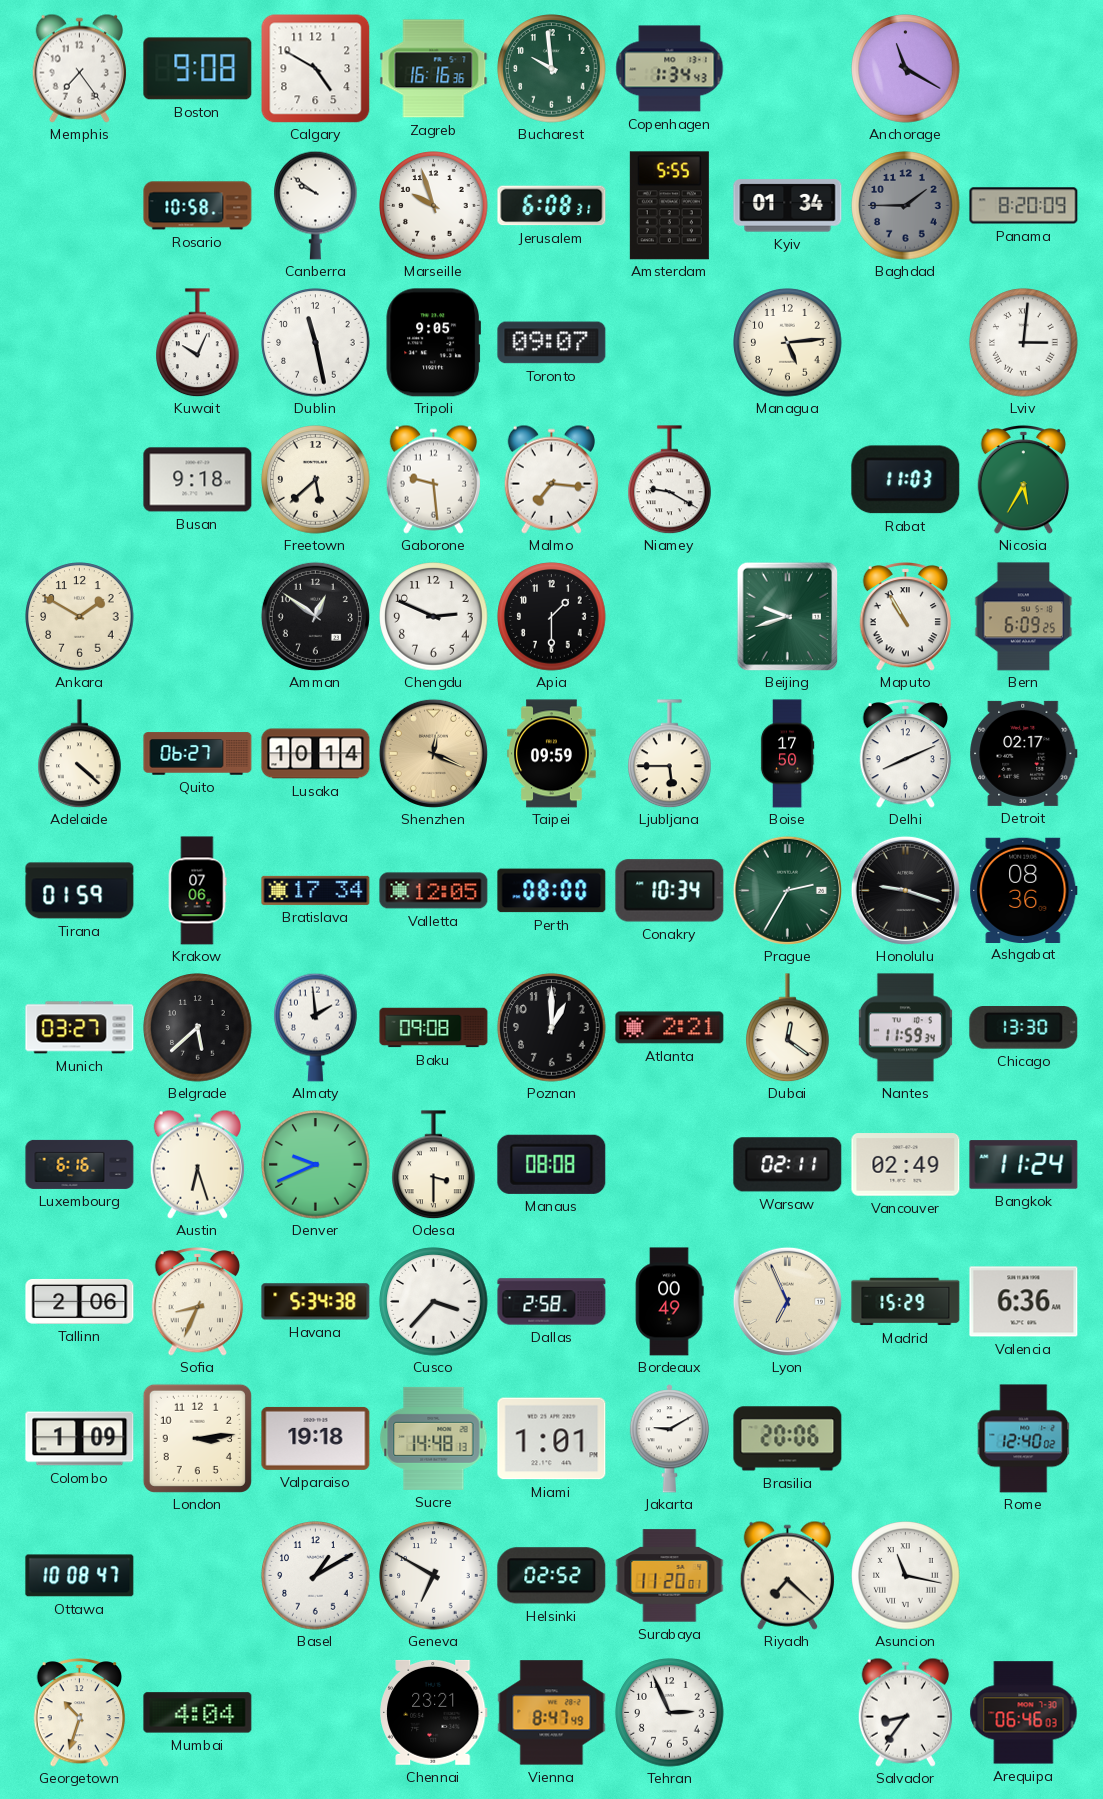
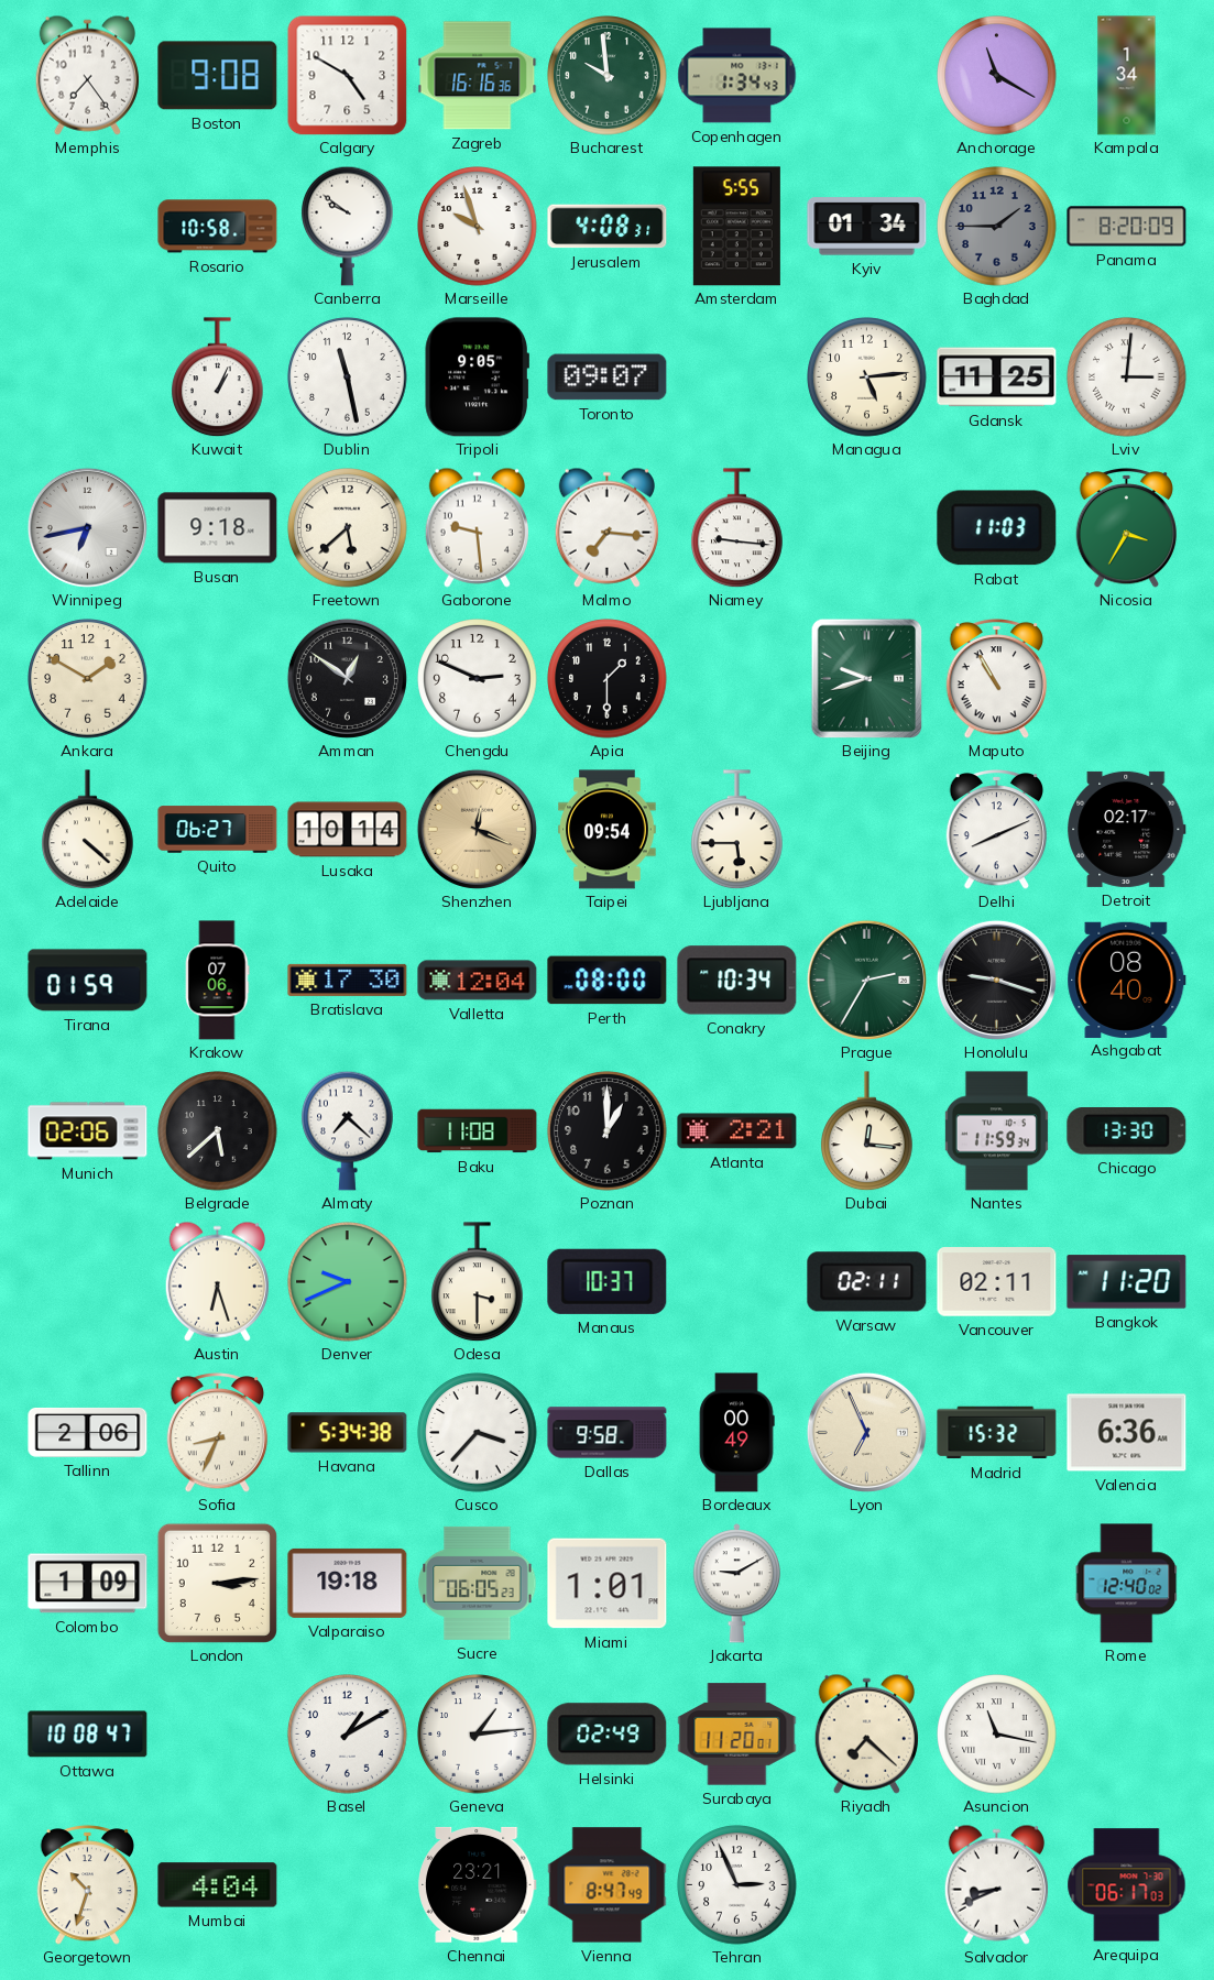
Kampala: none -> 1:34
Jerusalem: 6:08 -> 4:08
Kuwait: 10:04 -> 1:04
Gdansk: none -> 11:25
Winnipeg: none -> 6:43
Niamey: 9:20 -> 9:16
Nicosia: 5:35 -> 3:35
Bern: 6:09 -> none
Taipei: 09:59 -> 09:54
Boise: 17:50 -> none
Bratislava: 17:34 -> 17:30
Valletta: 12:05 -> 12:04
Ashgabat: 08:36 -> 08:40
Munich: 03:27 -> 02:06
Almaty: 1:59 -> 7:22
Baku: 09:08 -> 11:08
Dubai: 12:21 -> 12:16
Luxembourg: 6:16 -> none
Manaus: 08:08 -> 10:37
Vancouver: 02:49 -> 02:11
Bangkok: 11:24 -> 11:20
Dallas: 2:58 -> 9:58
Madrid: 15:29 -> 15:32
Sucre: 14:48 -> 06:05
Brasilia: 20:06 -> none
Geneva: 6:50 -> 1:14
Helsinki: 02:52 -> 02:49
Salvador: 8:36 -> 8:41
Arequipa: 06:46 -> 06:17
